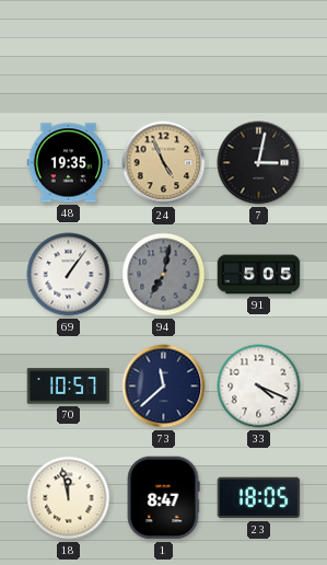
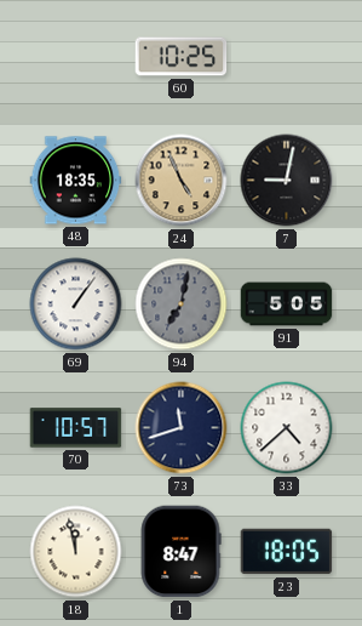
60: none -> 10:25
48: 19:35 -> 18:35
7: 3:02 -> 9:02
73: 11:38 -> 11:42
33: 4:19 -> 4:38
